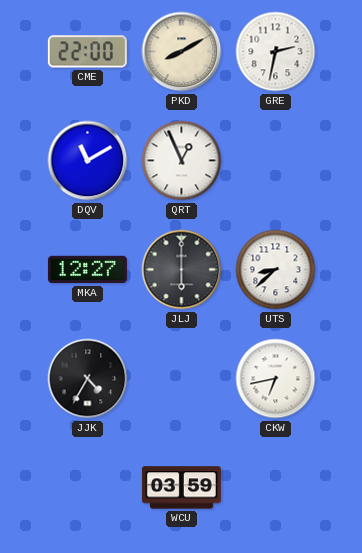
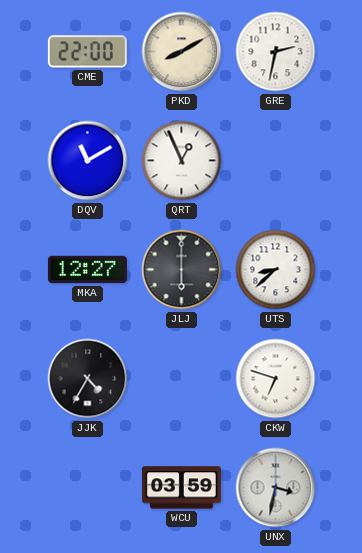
CKW: 6:43 -> 6:48
UNX: none -> 3:32
